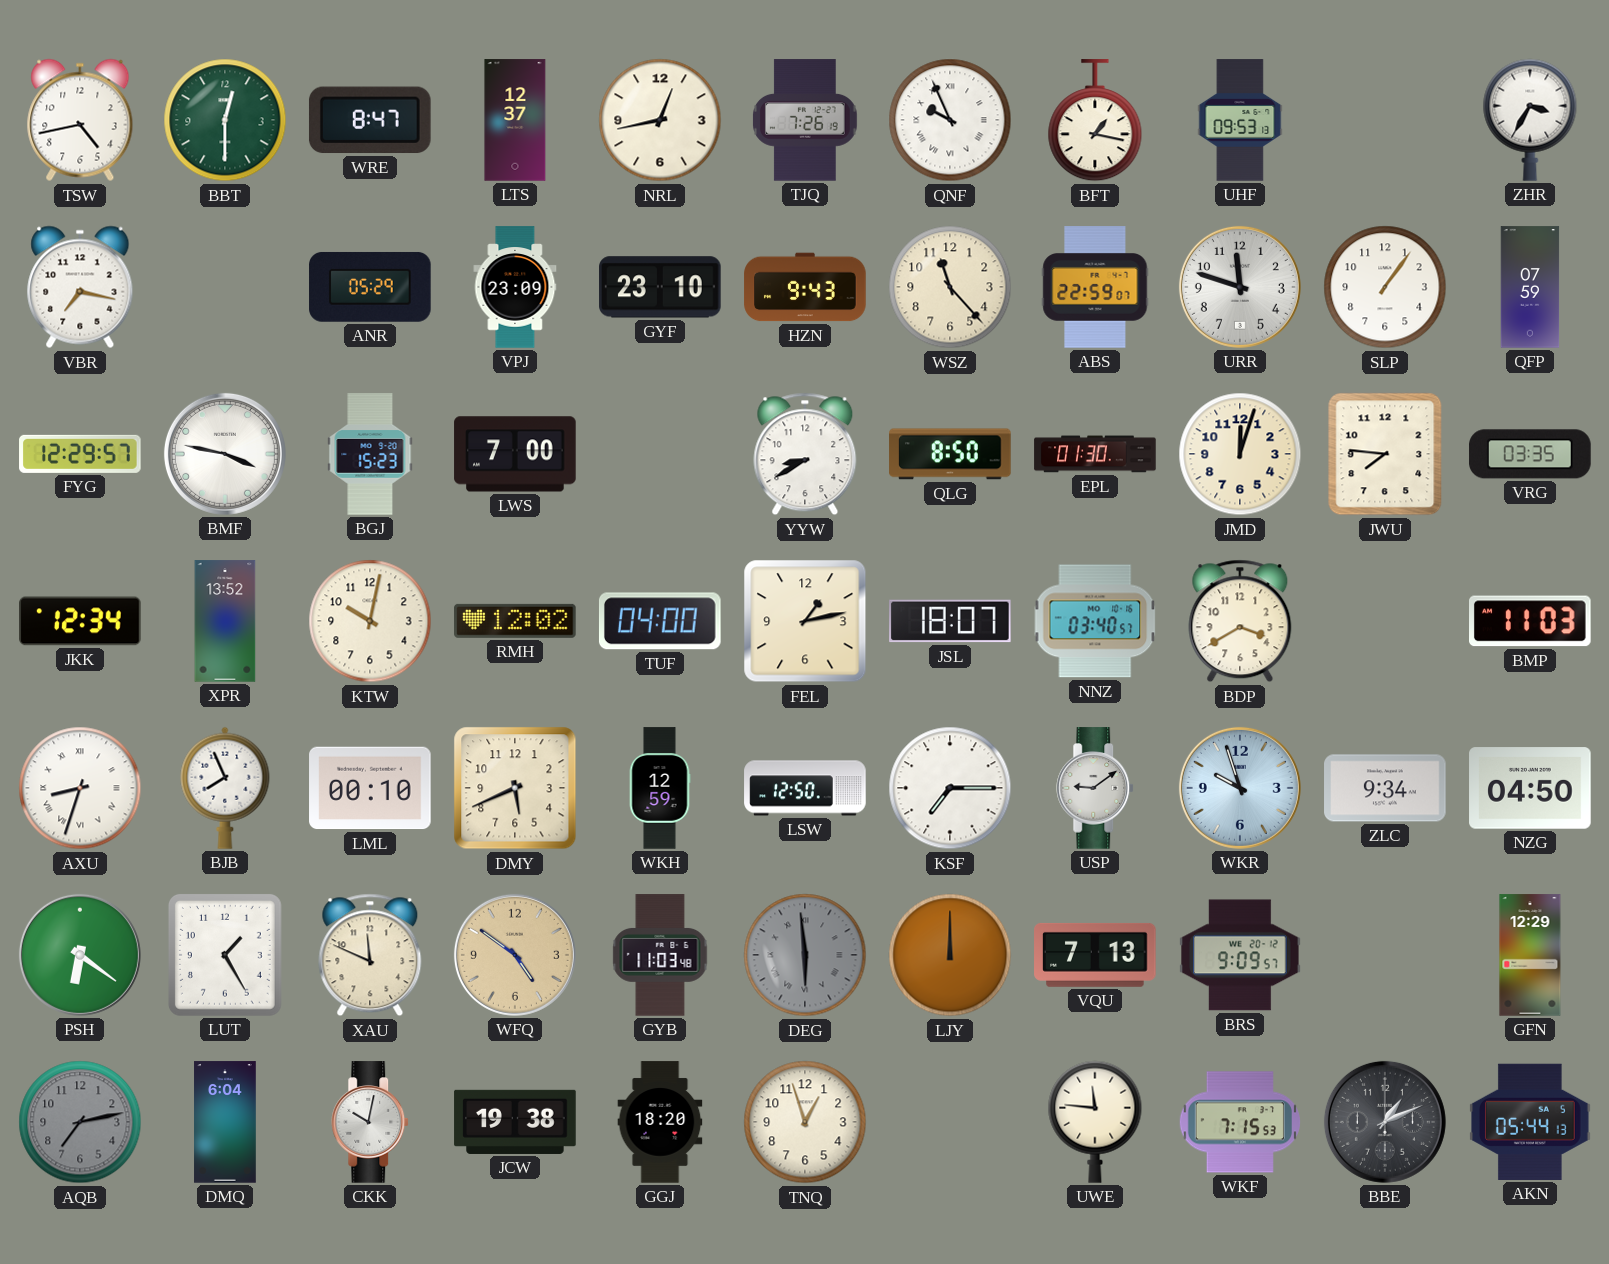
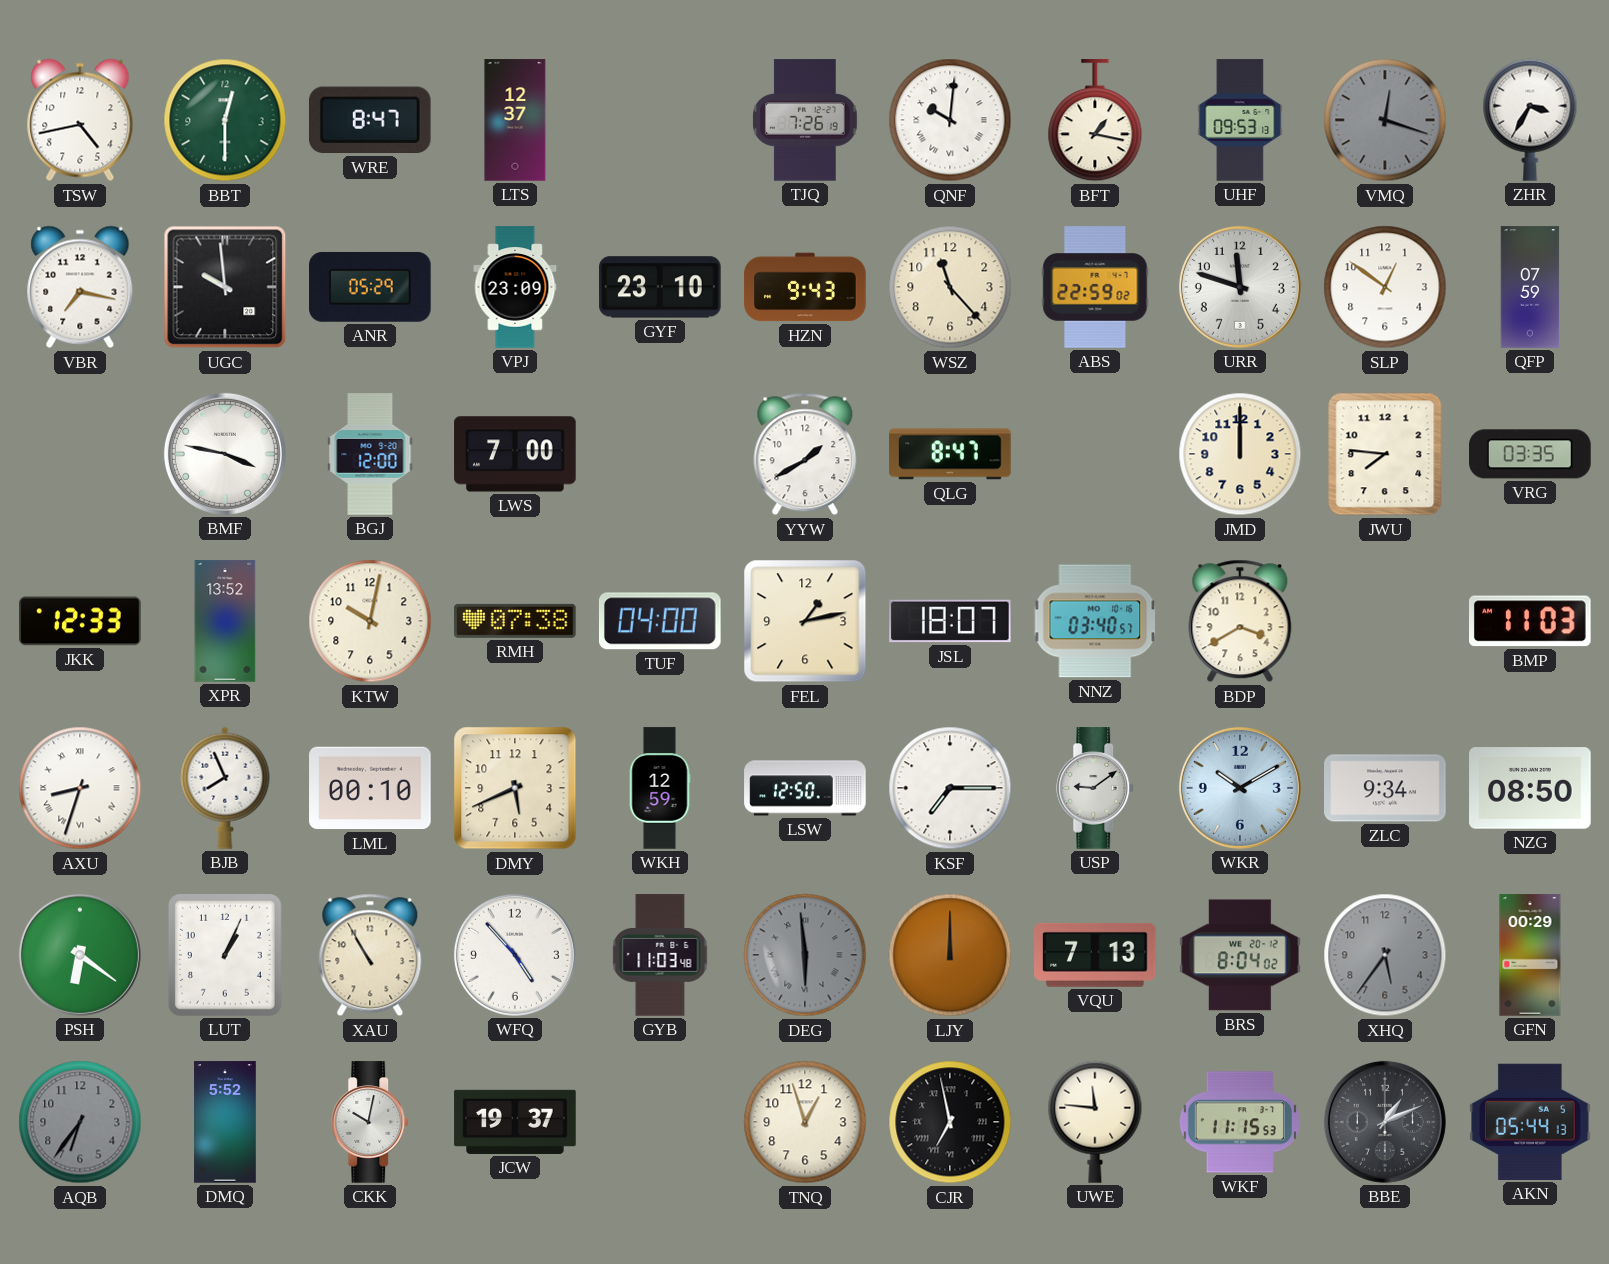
NRL: 12:43 -> none
QNF: 9:56 -> 10:01
VMQ: none -> 12:18
UGC: none -> 9:59
ABS: 22:59:07 -> 22:59:02
SLP: 1:06 -> 12:51
FYG: 12:29 -> none
BGJ: 15:23 -> 12:00
YYW: 8:40 -> 1:40
QLG: 8:50 -> 8:47
EPL: 01:30 -> none
JMD: 12:03 -> 12:00
JKK: 12:34 -> 12:33
RMH: 12:02 -> 07:38
WKR: 9:57 -> 10:10
NZG: 04:50 -> 08:50
LUT: 1:25 -> 1:04
XAU: 11:49 -> 10:55
WFQ: 4:51 -> 4:53
WFQ dial: champagne -> white
BRS: 9:09 -> 8:04
XHQ: none -> 5:36
GFN: 12:29 -> 00:29
AQB: 7:13 -> 6:36
DMQ: 6:04 -> 5:52
JCW: 19:38 -> 19:37
GGJ: 18:20 -> none
CJR: none -> 6:58
WKF: 7:15 -> 11:15
